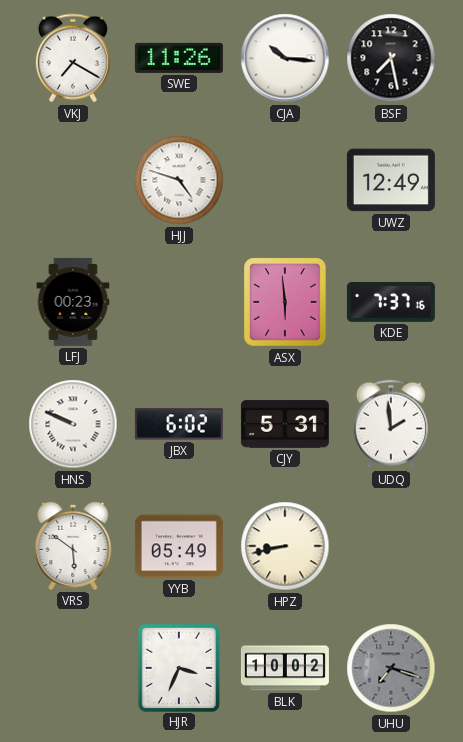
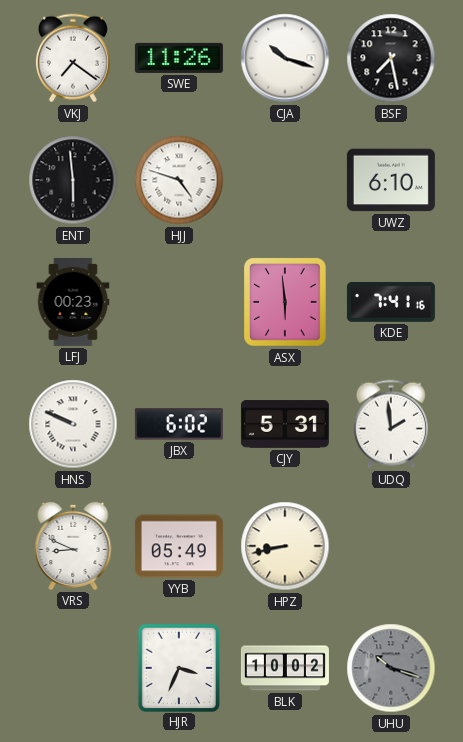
VKJ: 7:20 -> 7:21
CJA: 10:16 -> 10:18
ENT: none -> 5:59
UWZ: 12:49 -> 6:10
KDE: 7:37 -> 7:41
VRS: 5:51 -> 8:49
UHU: 7:18 -> 10:18
